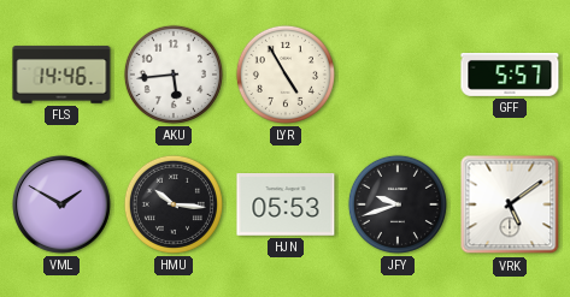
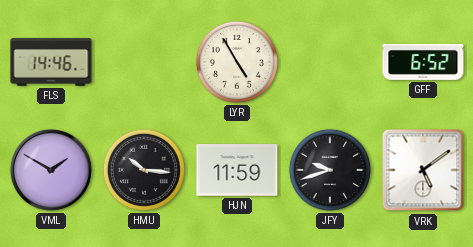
AKU: 5:44 -> none
GFF: 5:57 -> 6:52
HJN: 05:53 -> 11:59
